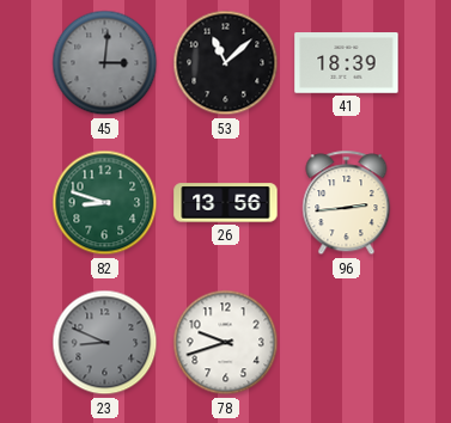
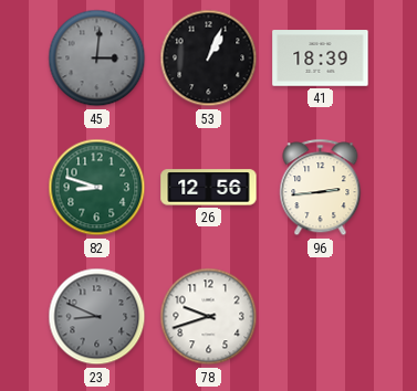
53: 11:08 -> 1:04
26: 13:56 -> 12:56
